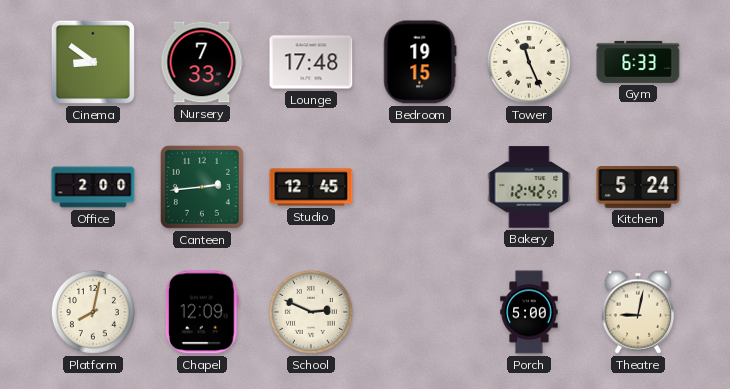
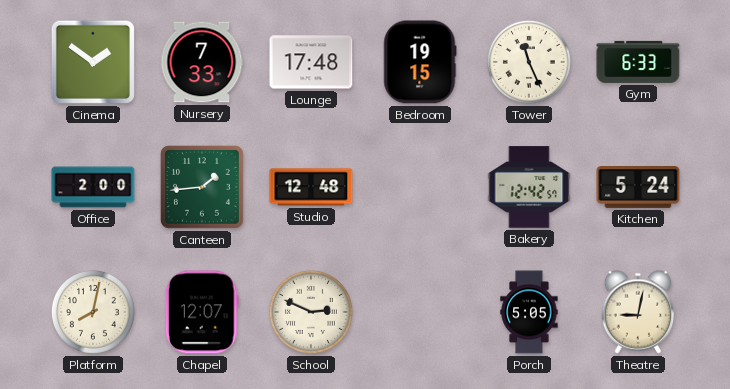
Cinema: 8:51 -> 1:51
Canteen: 2:44 -> 1:44
Studio: 12:45 -> 12:48
Chapel: 12:09 -> 12:07
Porch: 5:00 -> 5:05
